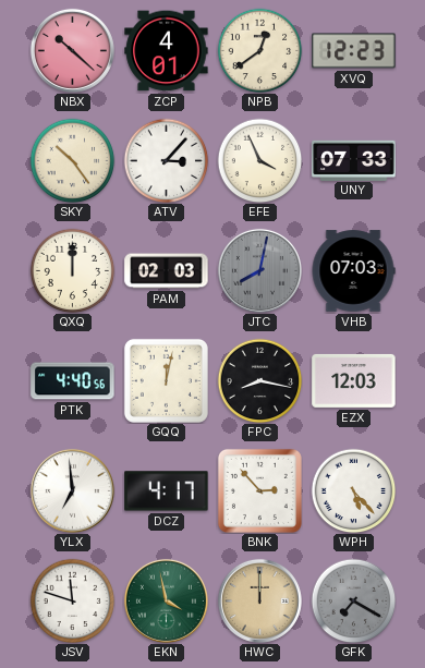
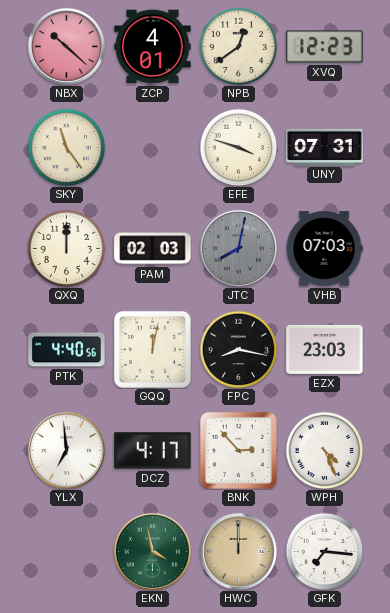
SKY: 10:24 -> 11:24
ATV: 3:07 -> none
EFE: 3:56 -> 3:48
UNY: 07:33 -> 07:31
EZX: 12:03 -> 23:03
WPH: 5:23 -> 4:26
JSV: 11:48 -> none
GFK: 7:20 -> 7:16
GFK dial: grey -> white
